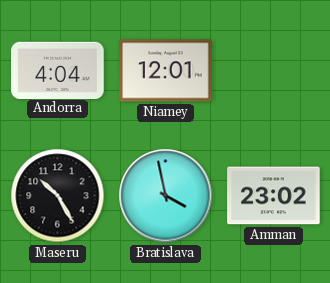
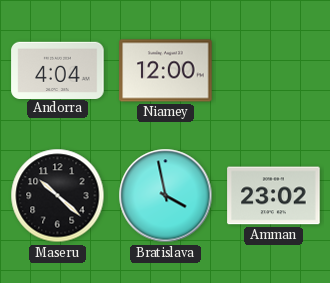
Niamey: 12:01 -> 12:00
Maseru: 10:25 -> 10:22
